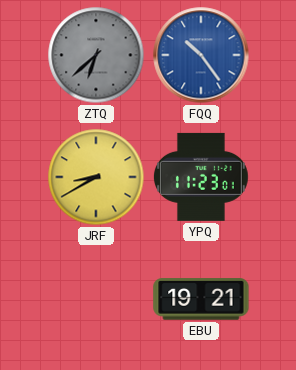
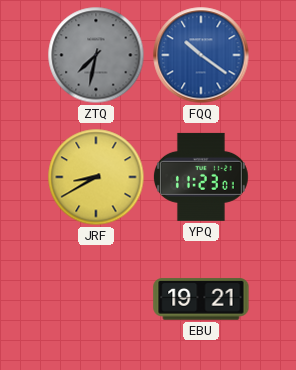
ZTQ: 6:38 -> 7:32
FQQ: 10:24 -> 10:21
